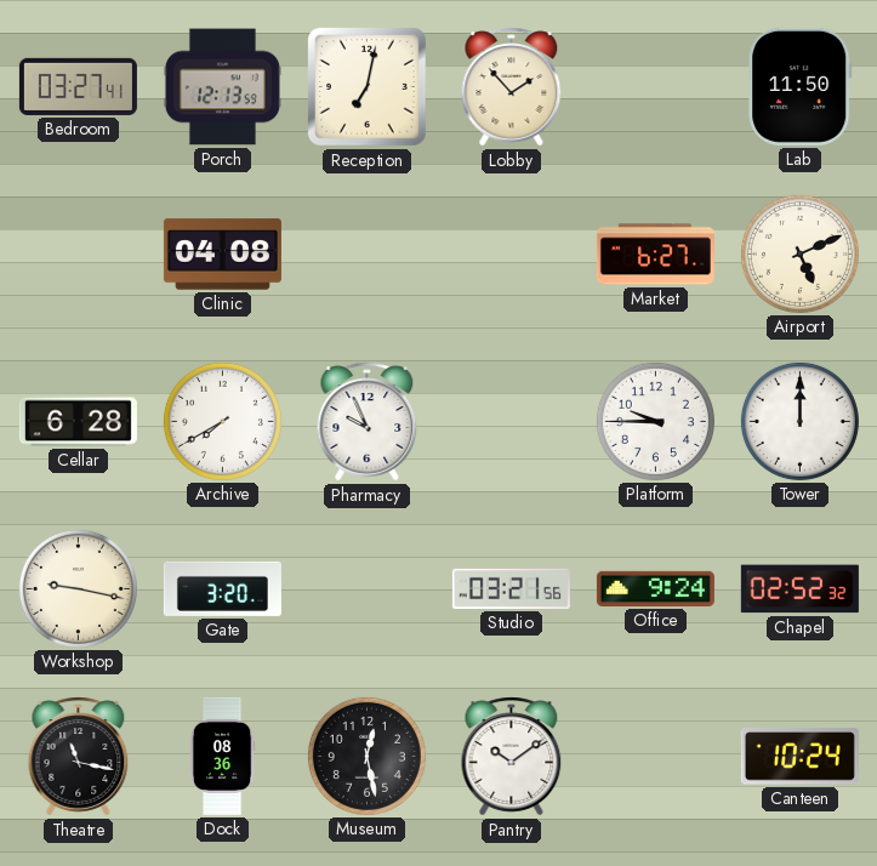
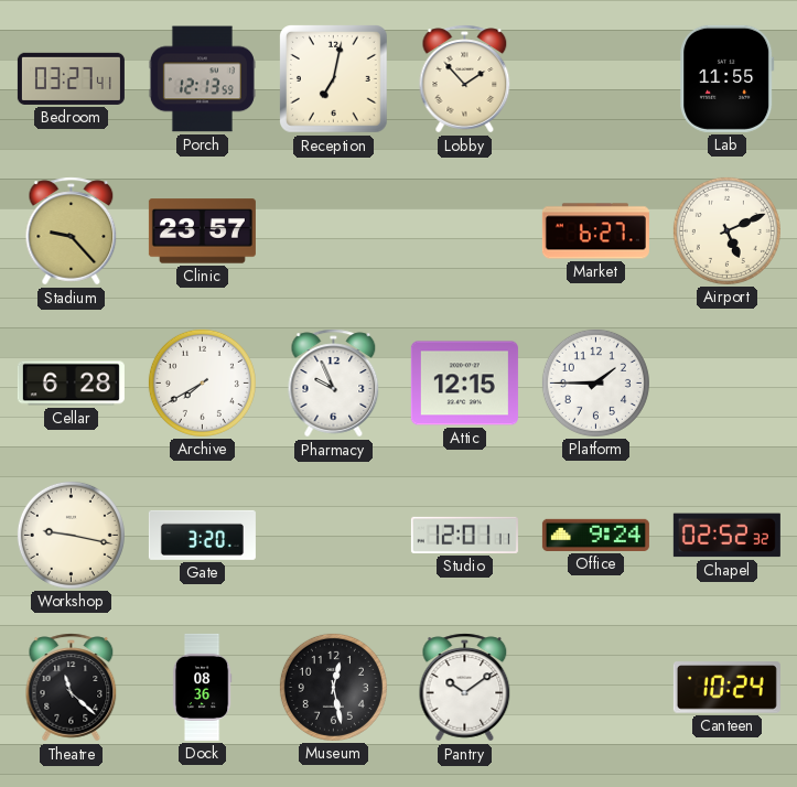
Lab: 11:50 -> 11:55
Stadium: none -> 9:23
Clinic: 04:08 -> 23:57
Attic: none -> 12:15
Platform: 9:45 -> 1:45
Tower: 12:00 -> none
Studio: 03:21 -> 12:01
Theatre: 11:17 -> 11:22
